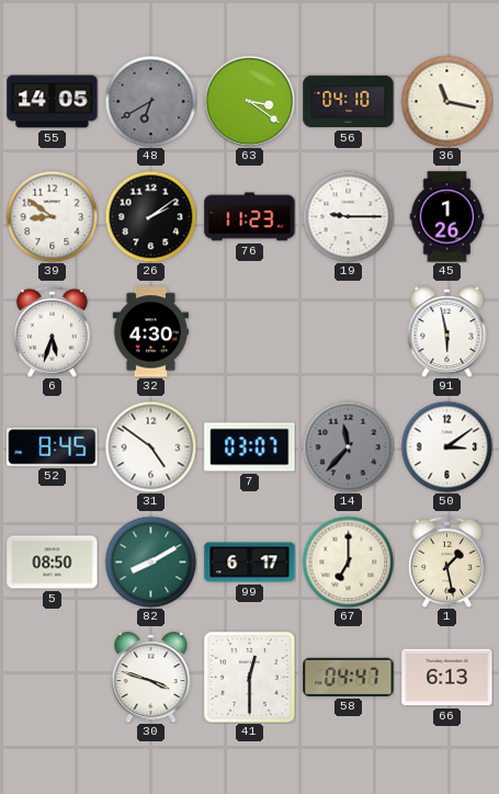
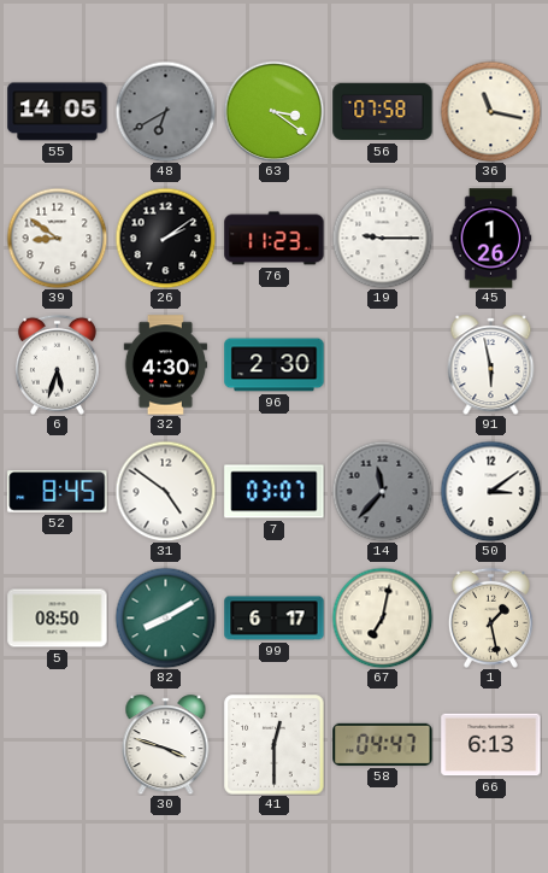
56: 04:10 -> 07:58
96: none -> 2:30
67: 7:00 -> 7:02
